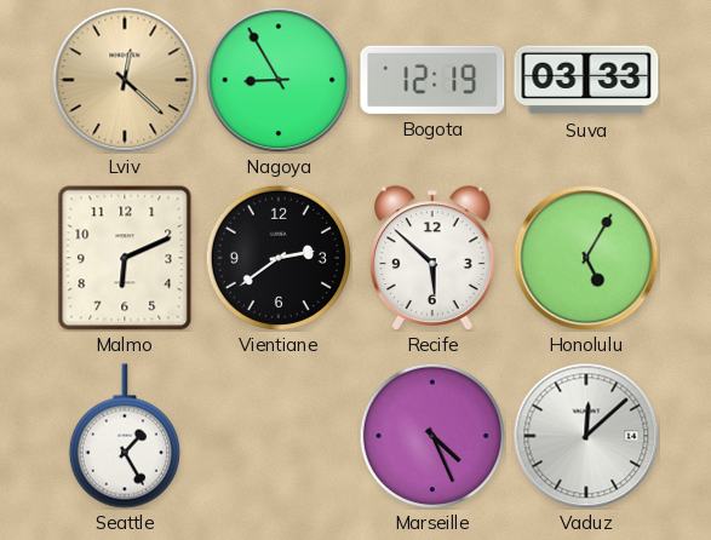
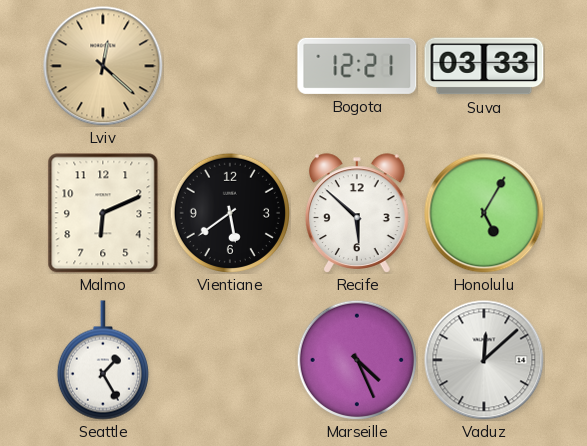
Nagoya: 8:55 -> none
Bogota: 12:19 -> 12:21
Vientiane: 2:39 -> 5:39
